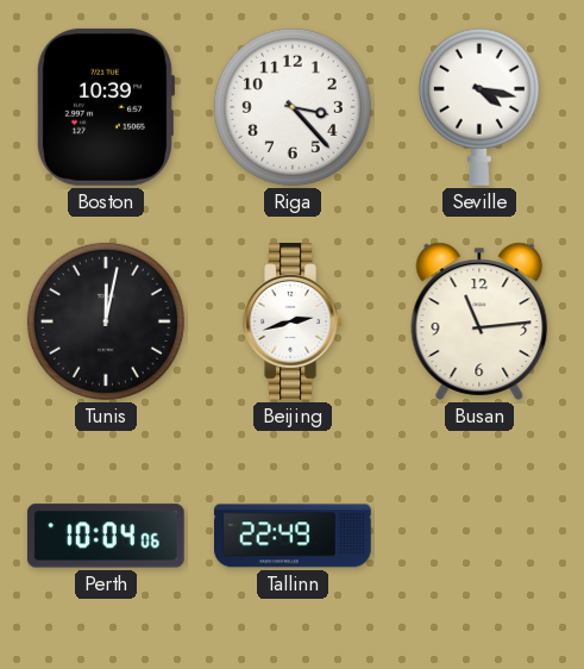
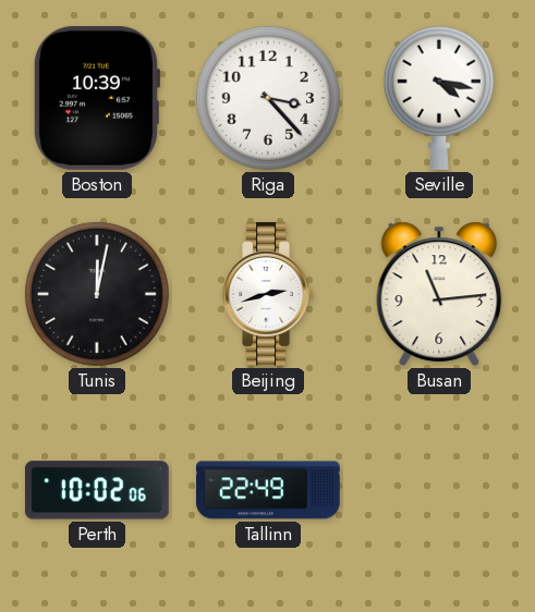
Perth: 10:04 -> 10:02
